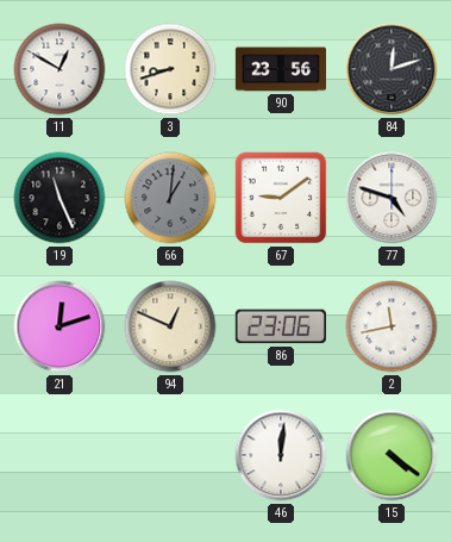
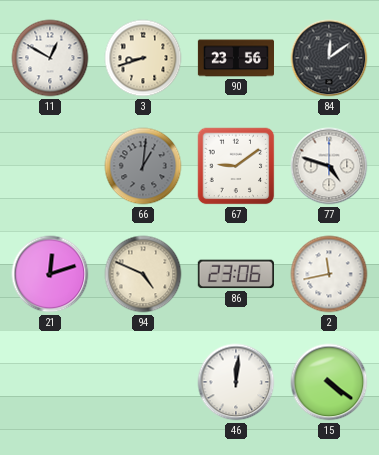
84: 12:12 -> 12:09
19: 11:26 -> none
94: 12:49 -> 4:49
